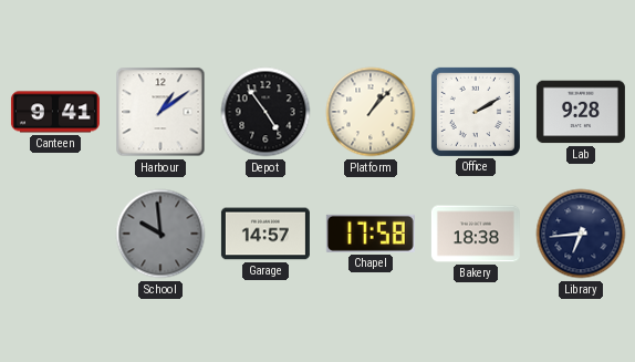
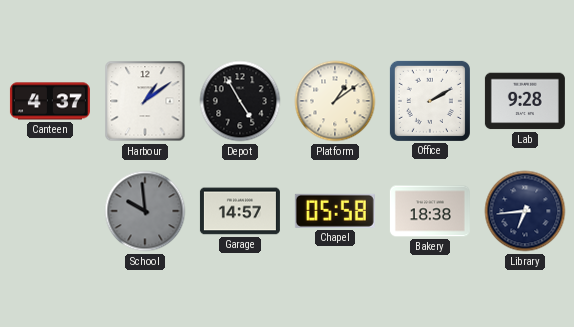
Canteen: 9:41 -> 4:37
Depot: 4:54 -> 4:55
Platform: 1:07 -> 1:09
Chapel: 17:58 -> 05:58
